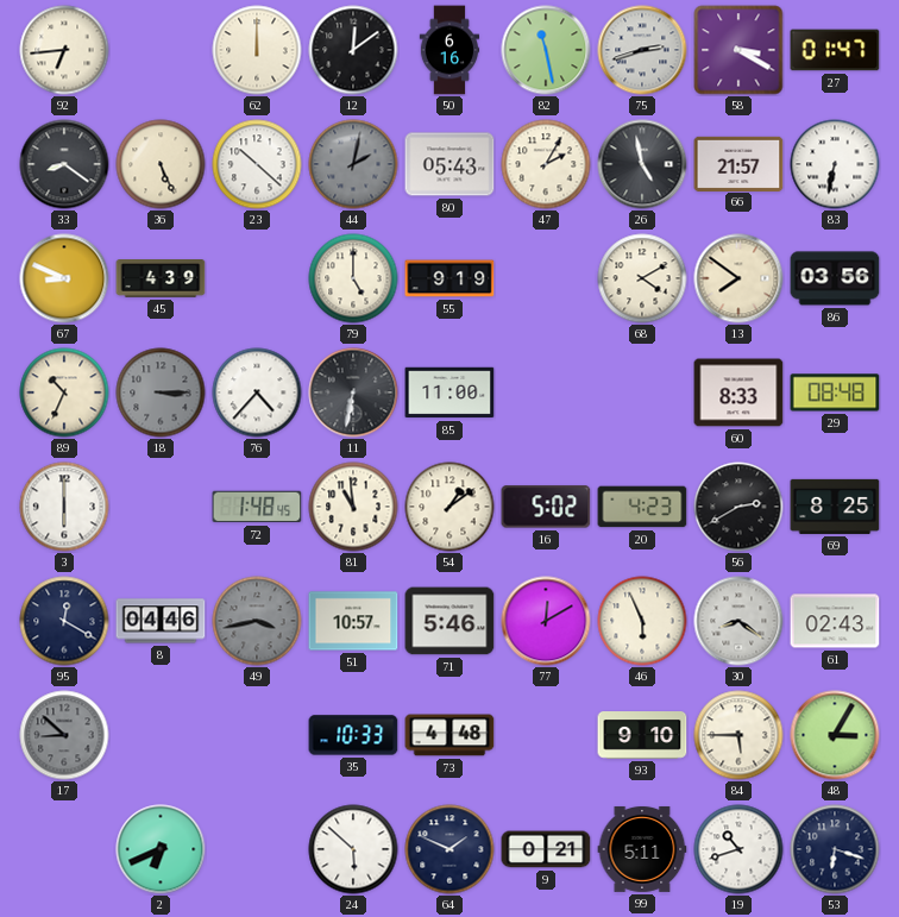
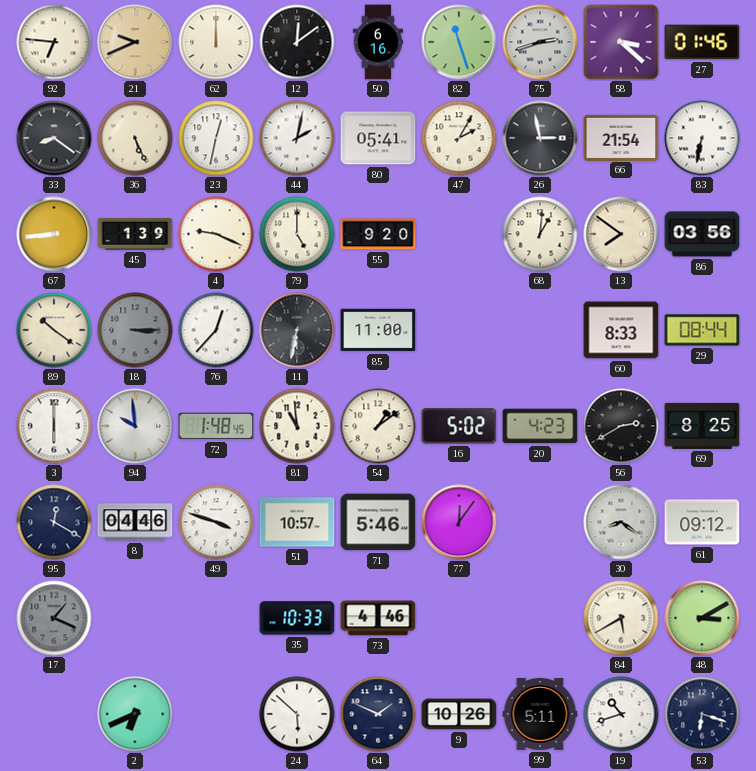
92: 6:44 -> 6:46
21: none -> 9:41
82: 11:28 -> 11:27
58: 3:20 -> 3:22
27: 01:47 -> 01:46
23: 10:22 -> 12:32
44 dial: grey -> white
80: 05:43 -> 05:41
26: 4:58 -> 2:58
66: 21:57 -> 21:54
67: 8:49 -> 8:44
45: 4:39 -> 1:39
4: none -> 9:19
55: 9:19 -> 9:20
68: 4:10 -> 1:01
89: 10:34 -> 10:21
76: 4:37 -> 12:37
29: 08:48 -> 08:44
94: none -> 9:59
49: 3:43 -> 3:48
49 dial: grey -> white
77: 12:10 -> 12:06
46: 5:56 -> none
61: 02:43 -> 09:12
17: 8:52 -> 1:19
73: 4:48 -> 4:46
93: 9:10 -> none
84: 5:45 -> 5:40
48: 3:05 -> 3:10
9: 0:21 -> 10:26
